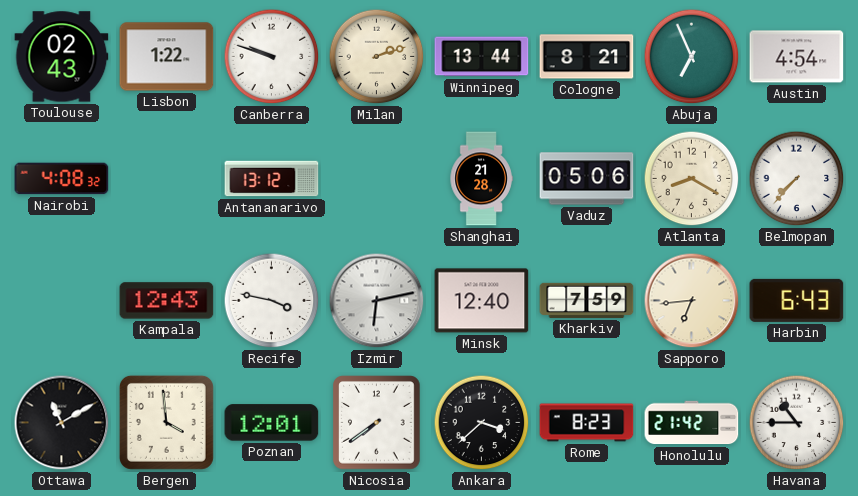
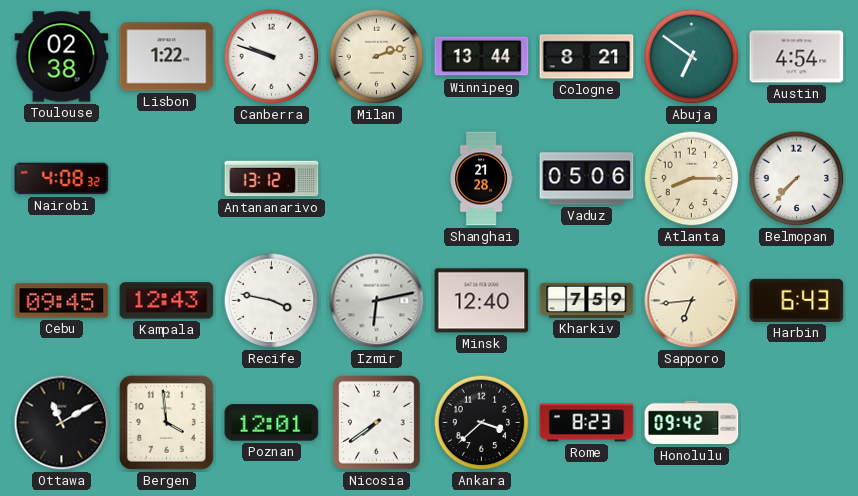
Toulouse: 02:43 -> 02:38
Abuja: 6:56 -> 6:51
Atlanta: 8:20 -> 8:15
Cebu: none -> 09:45
Honolulu: 21:42 -> 09:42
Havana: 10:45 -> none
